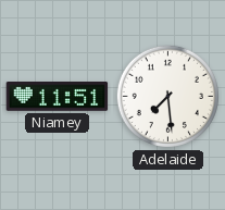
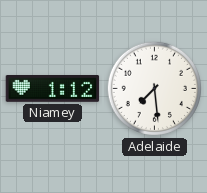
Niamey: 11:51 -> 1:12
